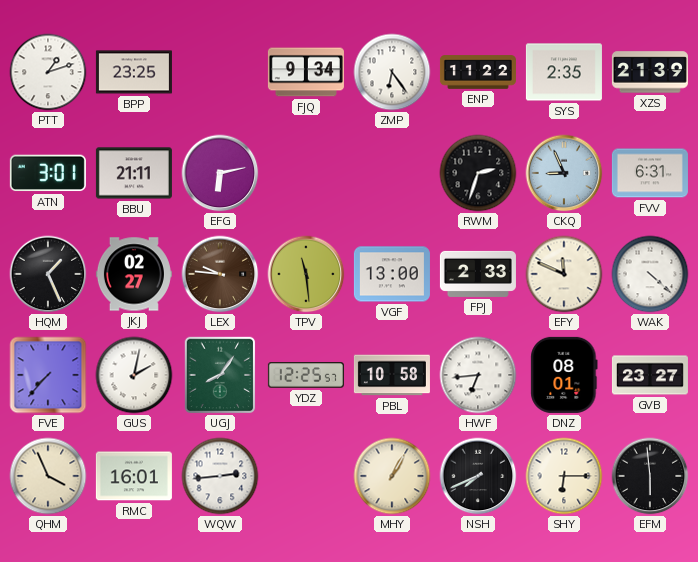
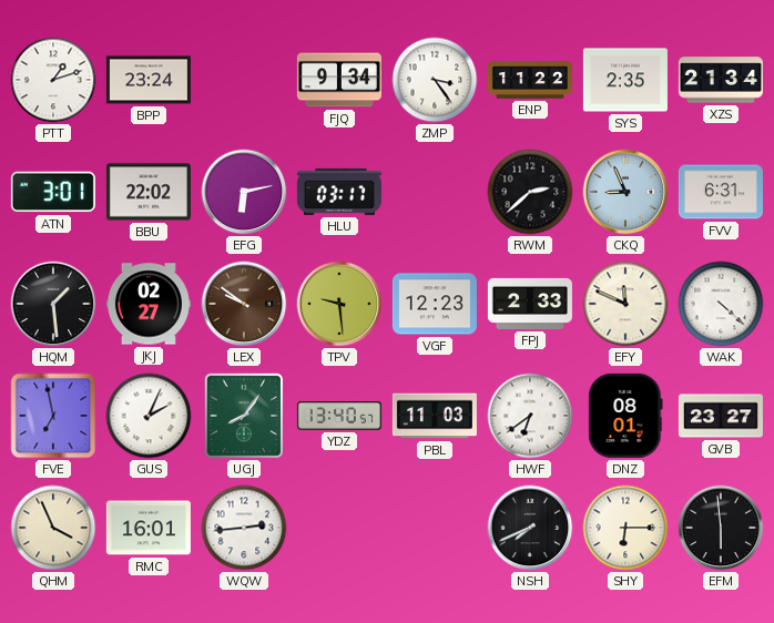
BPP: 23:25 -> 23:24
ZMP: 6:24 -> 3:24
XZS: 21:39 -> 21:34
BBU: 21:11 -> 22:02
HLU: none -> 03:17
RWM: 2:33 -> 2:38
HQM: 1:26 -> 1:29
LEX: 9:46 -> 9:51
TPV: 11:29 -> 9:29
VGF: 13:00 -> 12:23
FVE: 7:37 -> 6:58
GUS: 2:02 -> 2:04
YDZ: 12:25 -> 13:40
PBL: 10:58 -> 11:03
HWF: 6:44 -> 6:39
MHY: 1:05 -> none
